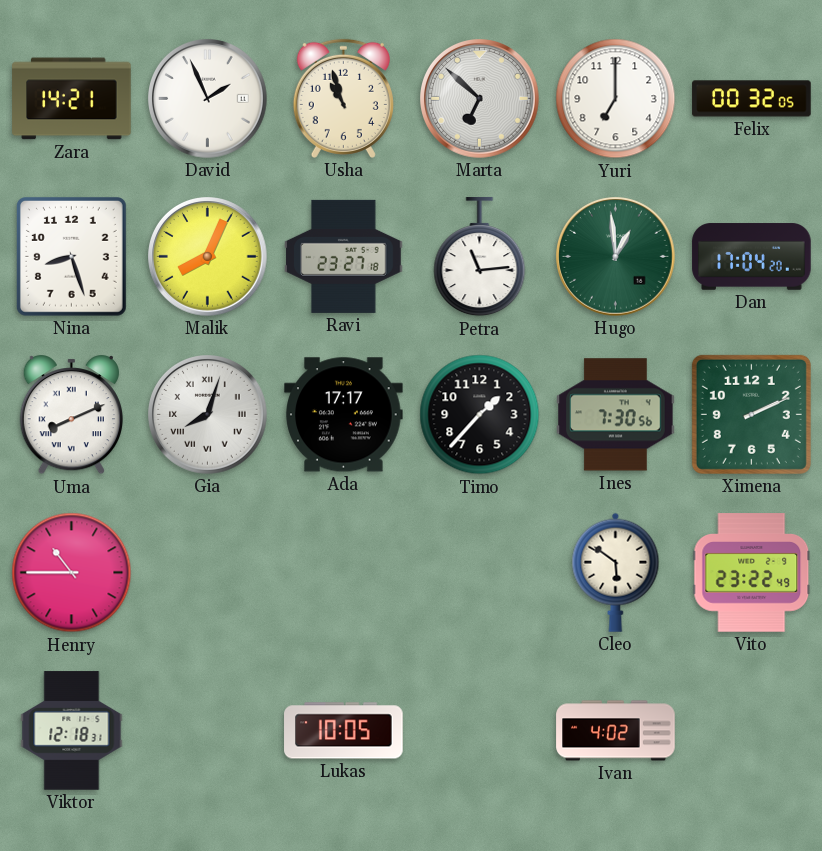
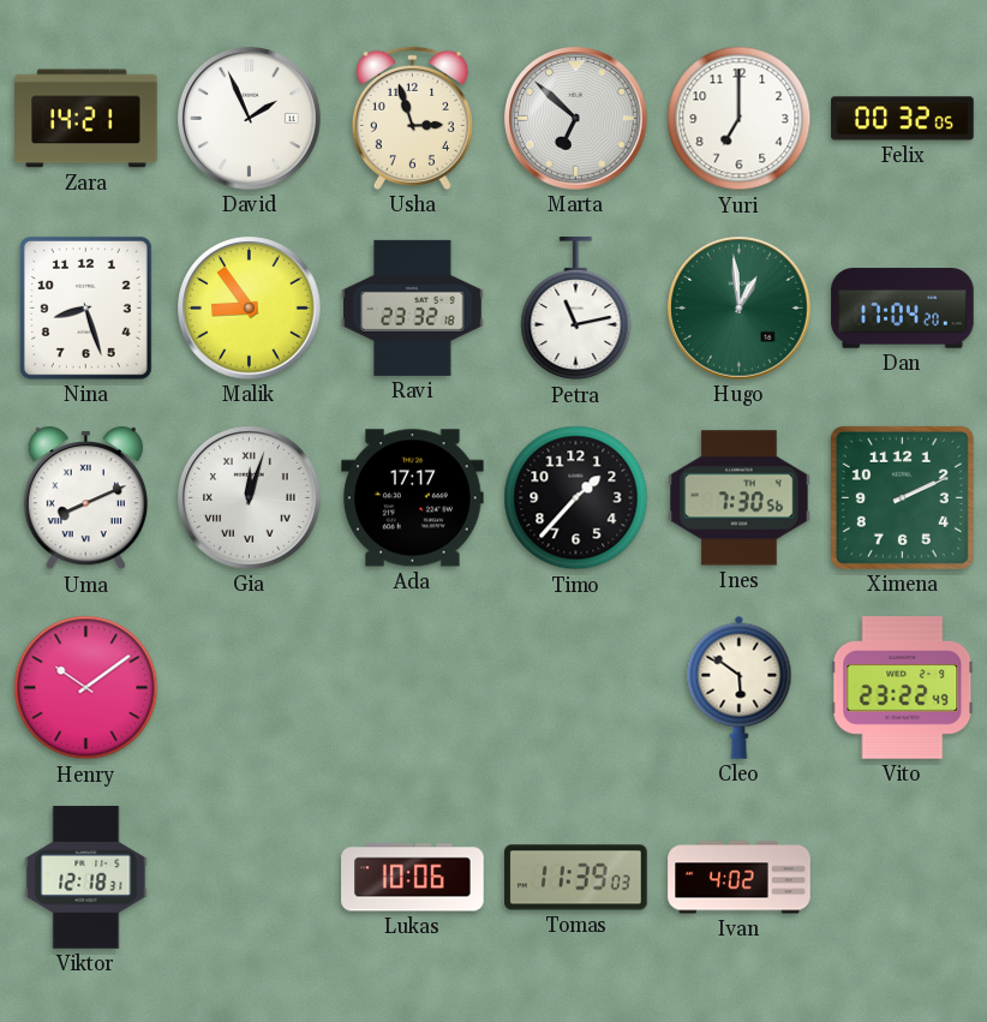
Usha: 10:57 -> 2:57
Malik: 8:04 -> 8:54
Ravi: 23:27 -> 23:32
Petra: 11:14 -> 11:13
Gia: 8:03 -> 12:03
Henry: 10:45 -> 10:09
Lukas: 10:05 -> 10:06
Tomas: none -> 11:39
